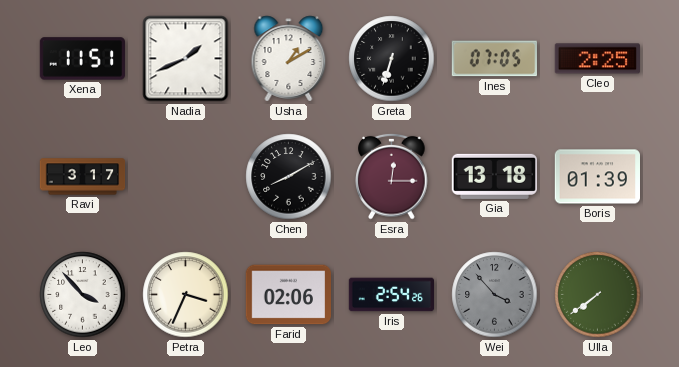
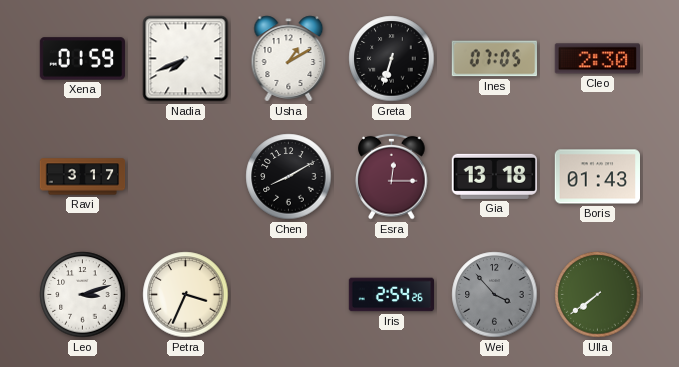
Xena: 11:51 -> 01:59
Nadia: 1:41 -> 7:41
Cleo: 2:25 -> 2:30
Boris: 01:39 -> 01:43
Leo: 3:53 -> 3:12
Farid: 02:06 -> none
